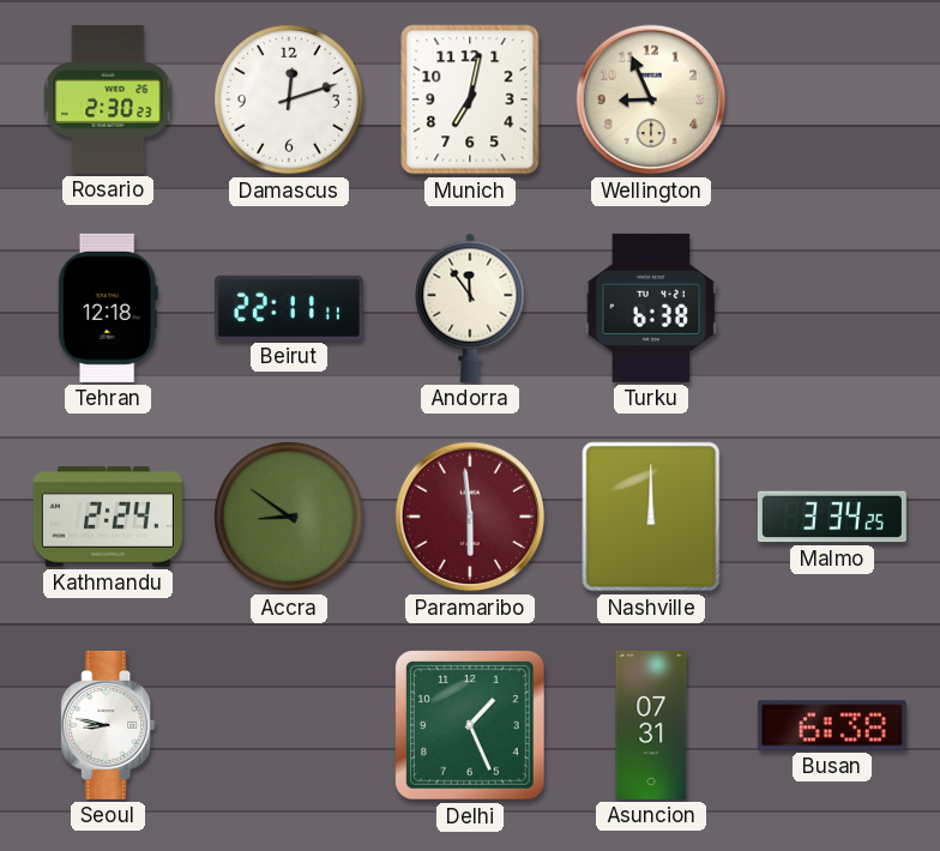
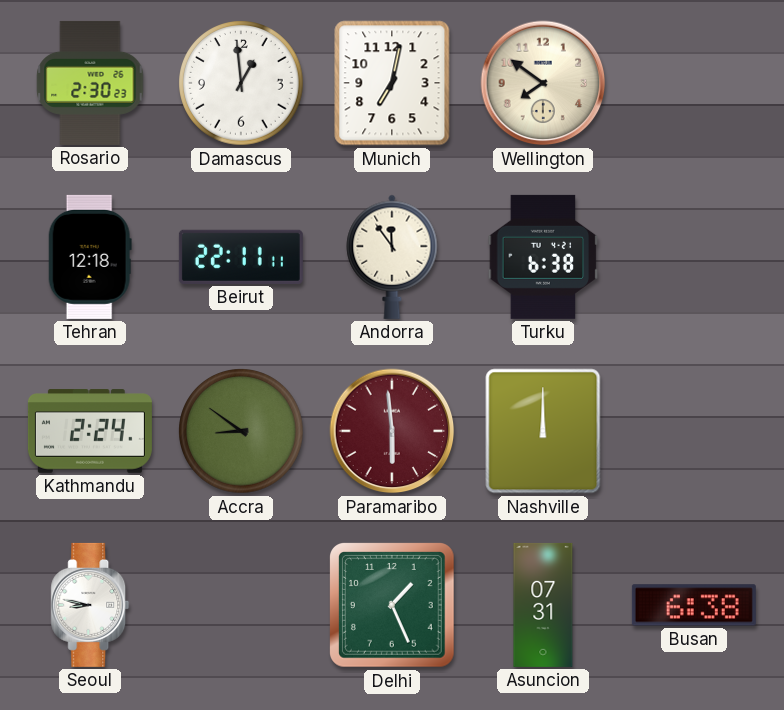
Damascus: 12:12 -> 12:59
Wellington: 8:56 -> 7:51
Malmo: 3:34 -> none
